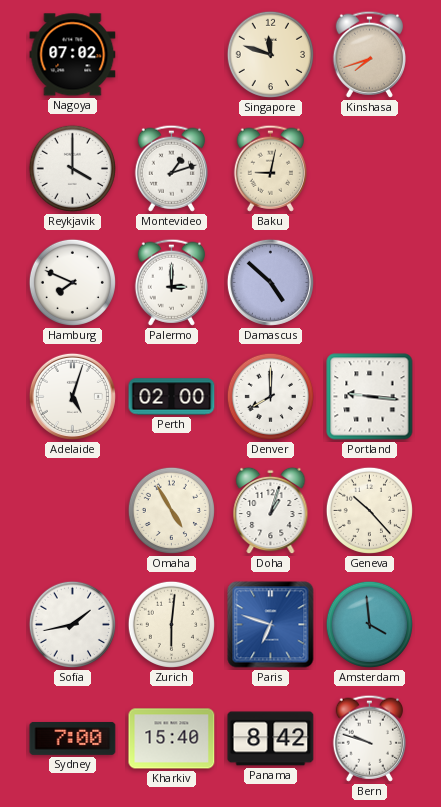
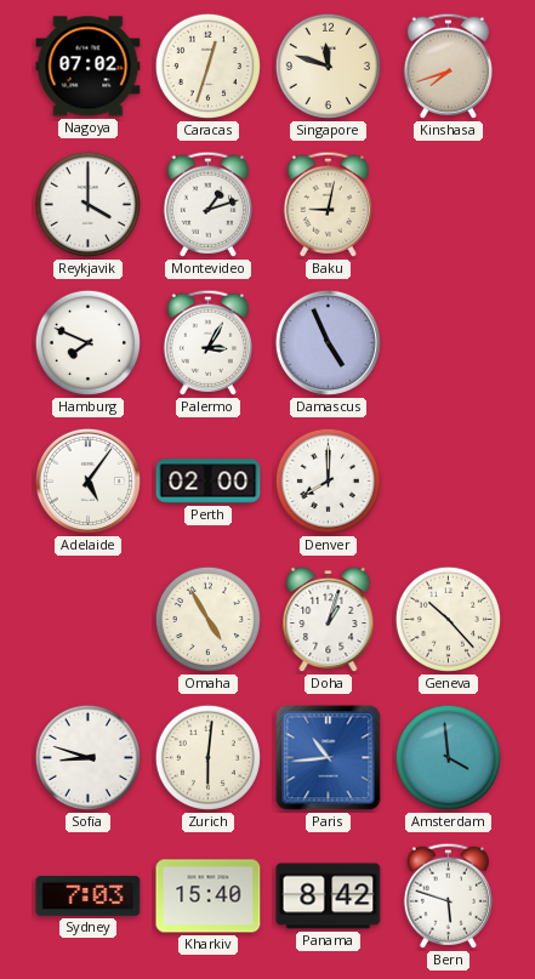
Caracas: none -> 12:33
Palermo: 3:00 -> 3:05
Damascus: 4:52 -> 4:56
Adelaide: 5:03 -> 5:06
Portland: 9:16 -> none
Sofia: 1:43 -> 8:48
Paris: 6:48 -> 10:44
Sydney: 7:00 -> 7:03
Bern: 9:48 -> 5:48
